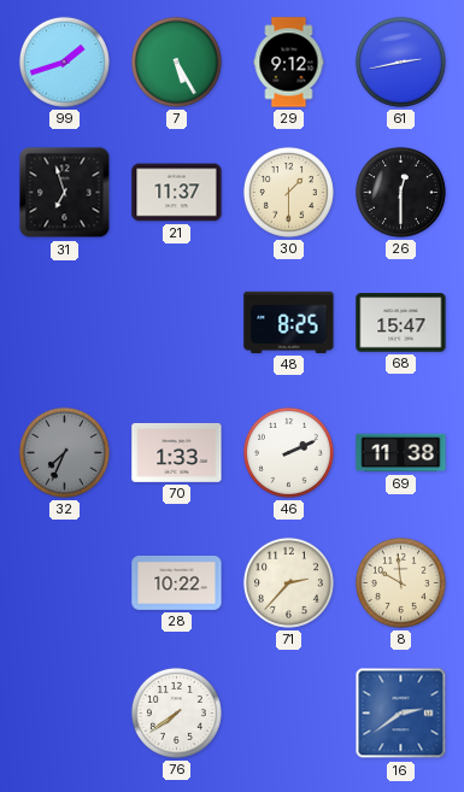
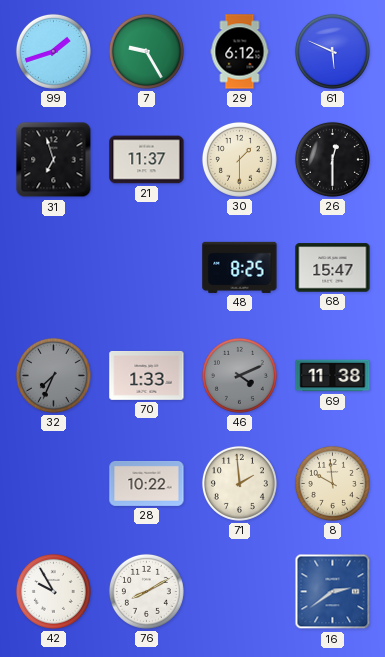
7: 5:25 -> 9:25
29: 9:12 -> 6:12
61: 2:43 -> 5:49
46: 2:11 -> 4:11
46 dial: white -> grey
71: 2:37 -> 1:59
42: none -> 9:55
76: 7:39 -> 8:10
